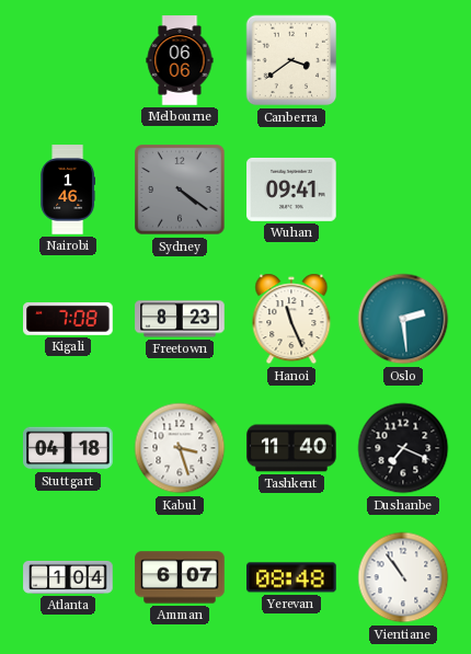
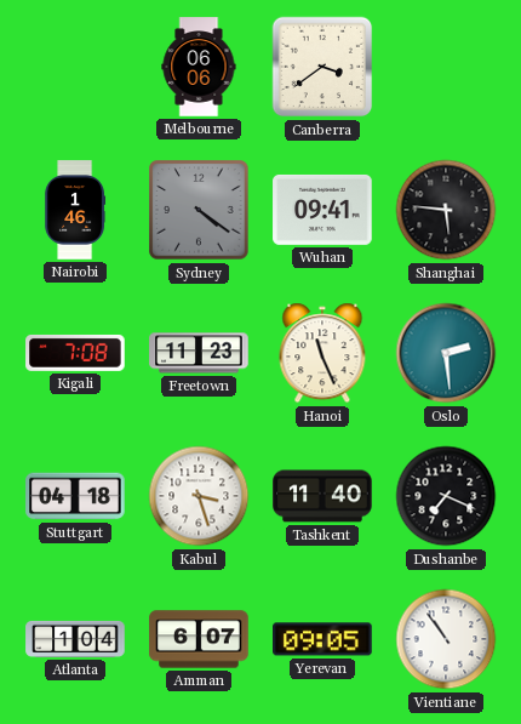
Shanghai: none -> 5:46
Freetown: 8:23 -> 11:23
Yerevan: 08:48 -> 09:05
